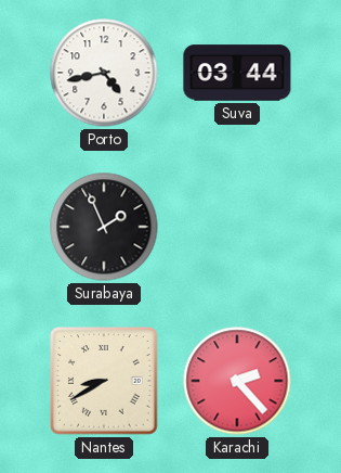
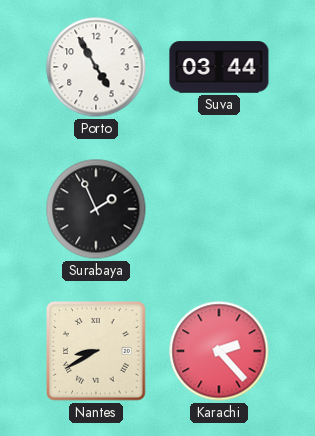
Porto: 4:43 -> 4:55
